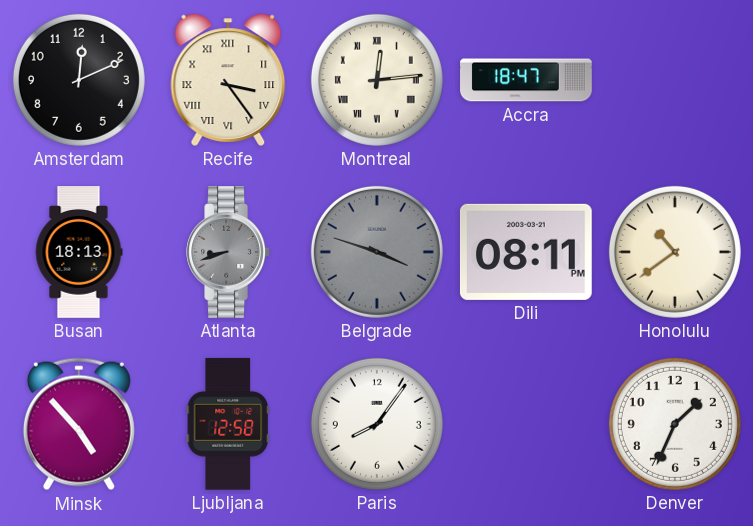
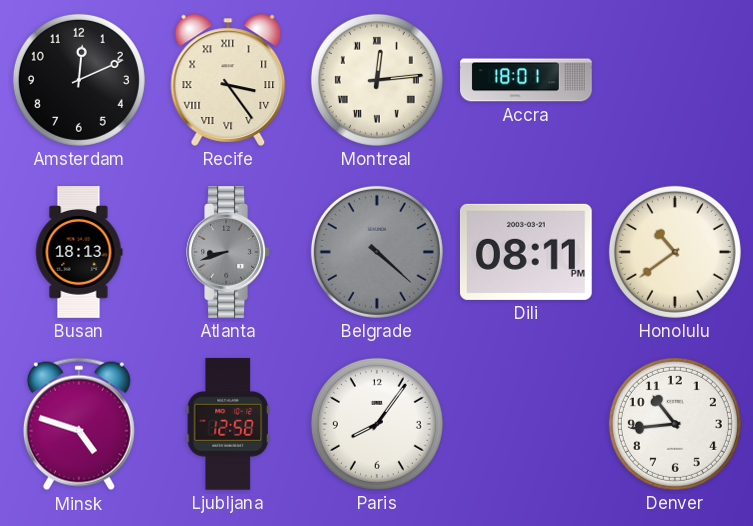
Accra: 18:47 -> 18:01
Belgrade: 3:48 -> 4:22
Minsk: 4:53 -> 4:48
Denver: 1:34 -> 10:44
